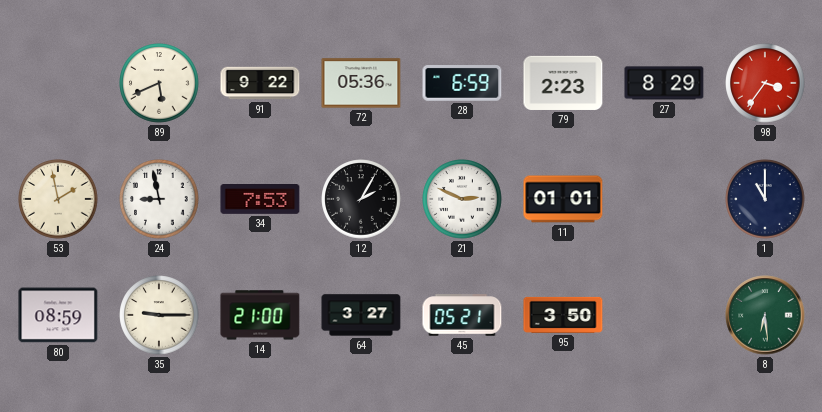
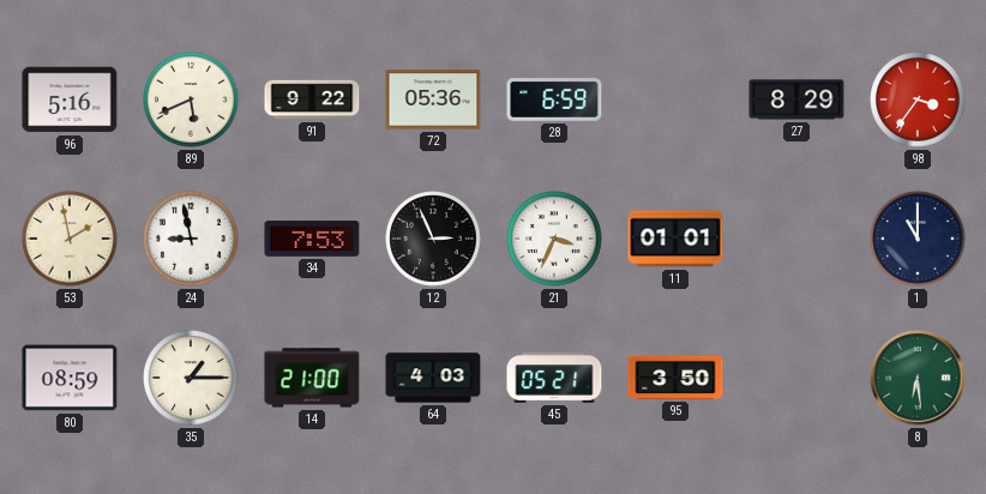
96: none -> 5:16
79: 2:23 -> none
12: 2:05 -> 2:56
21: 2:49 -> 3:34
35: 9:15 -> 1:15
64: 3:27 -> 4:03
